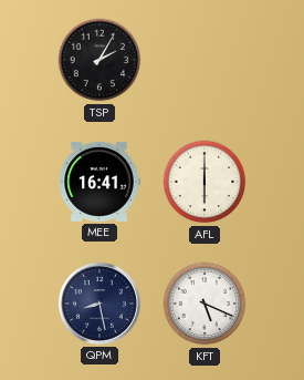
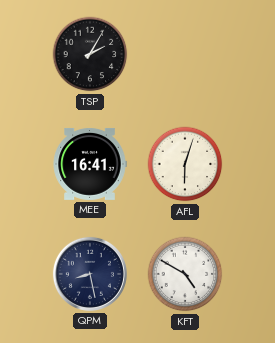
AFL: 6:00 -> 6:03
KFT: 5:19 -> 4:50
